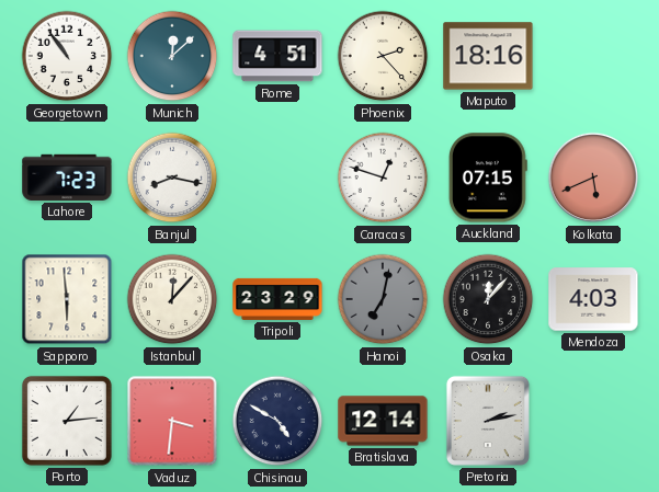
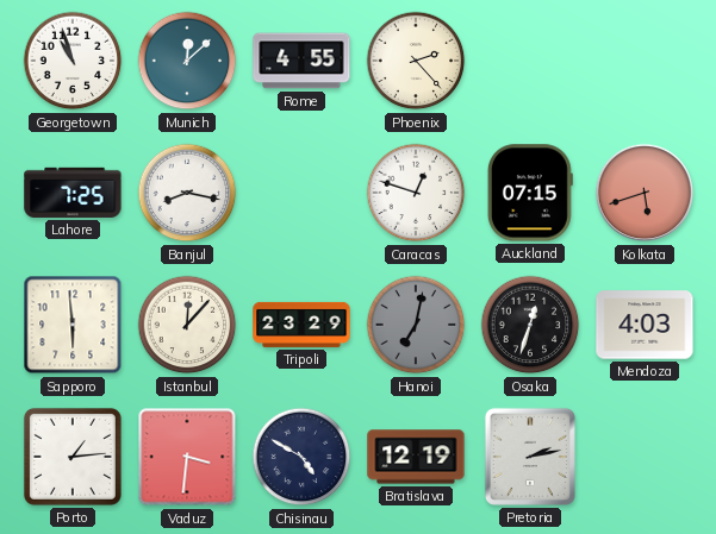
Georgetown: 10:54 -> 10:57
Rome: 4:51 -> 4:55
Maputo: 18:16 -> none
Lahore: 7:23 -> 7:25
Kolkata: 5:41 -> 5:42
Osaka: 12:07 -> 12:33
Bratislava: 12:14 -> 12:19
